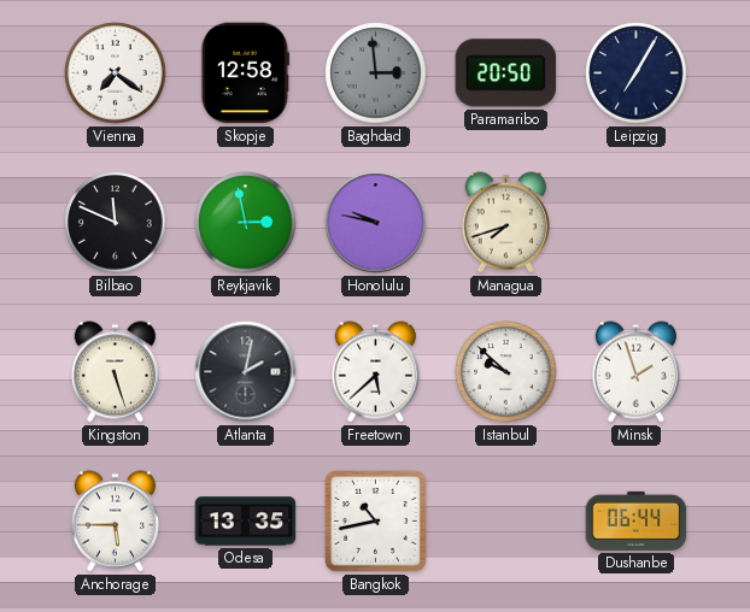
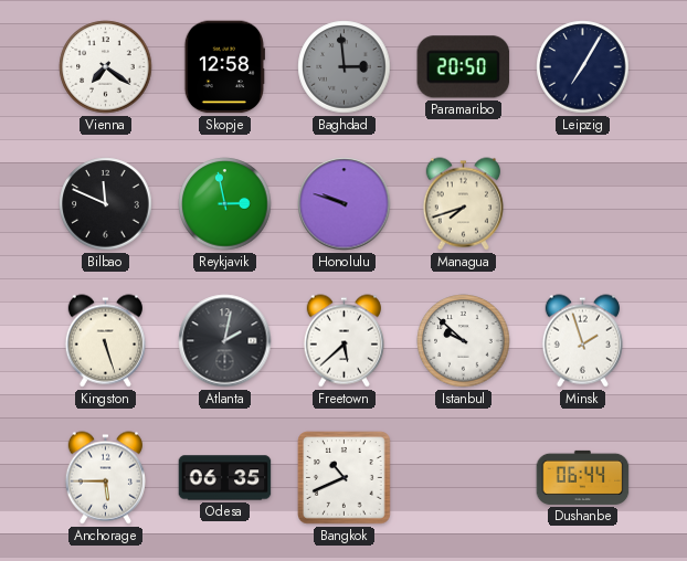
Honolulu: 9:47 -> 9:48
Odesa: 13:35 -> 06:35
Bangkok: 10:43 -> 10:41
